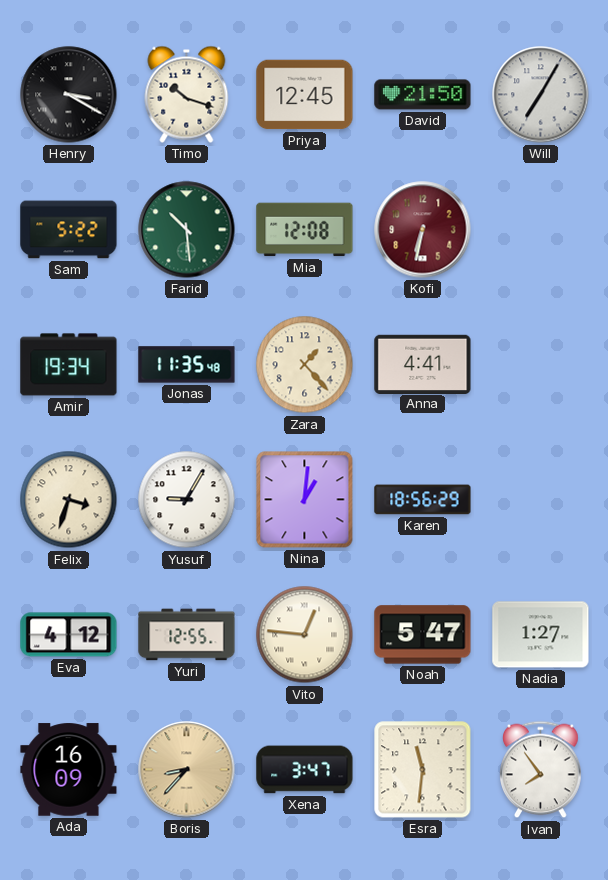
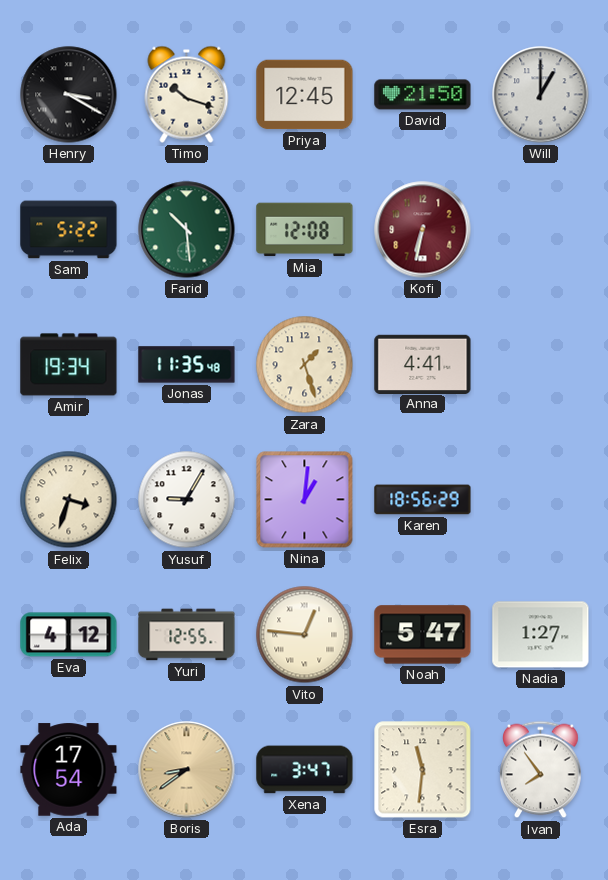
Will: 7:05 -> 1:00
Zara: 1:23 -> 1:27
Ada: 16:09 -> 17:54
Boris: 8:37 -> 8:39
